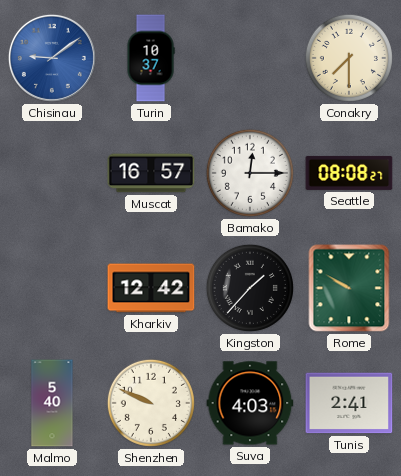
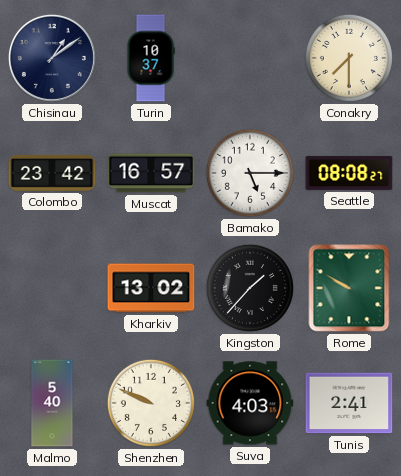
Chisinau: 9:09 -> 1:09
Chisinau dial: blue -> navy
Colombo: none -> 23:42
Bamako: 12:15 -> 5:15
Kharkiv: 12:42 -> 13:02
